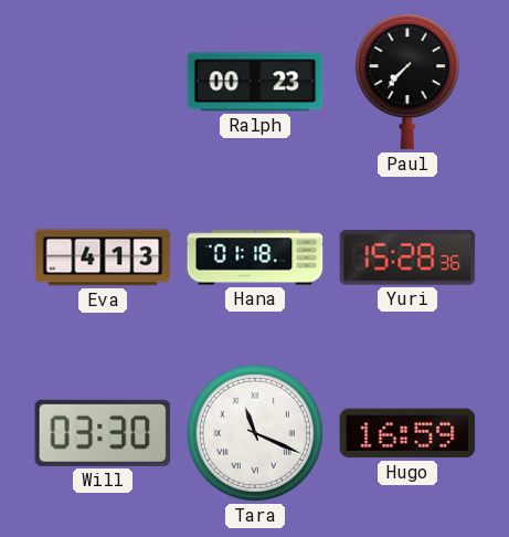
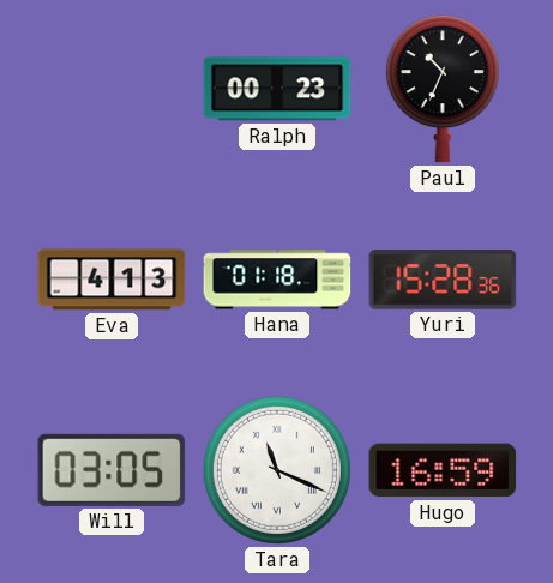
Paul: 7:37 -> 10:34
Will: 03:30 -> 03:05
